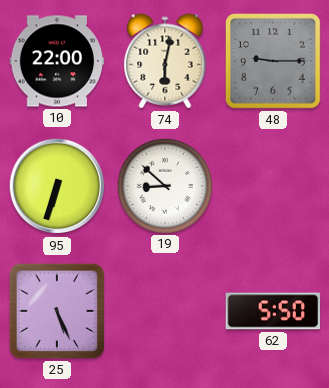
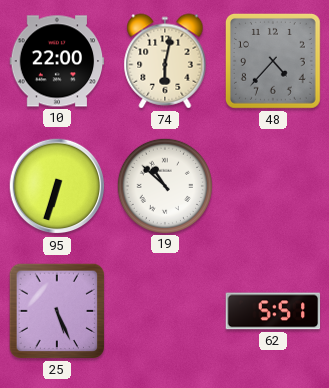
48: 9:15 -> 4:37
19: 8:52 -> 10:52
62: 5:50 -> 5:51
